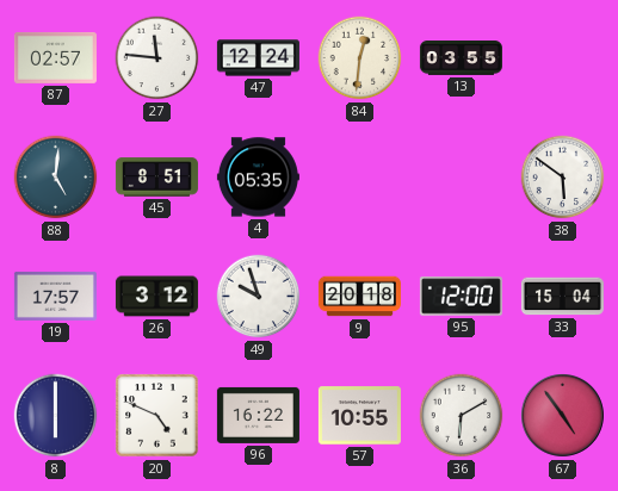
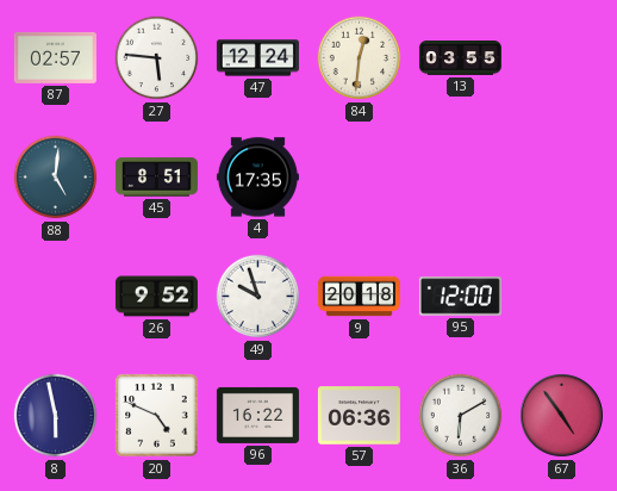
27: 11:46 -> 5:46
4: 05:35 -> 17:35
38: 5:51 -> none
19: 17:57 -> none
26: 3:12 -> 9:52
33: 15:04 -> none
8: 6:00 -> 5:58
57: 10:55 -> 06:36
